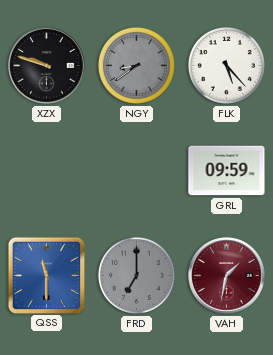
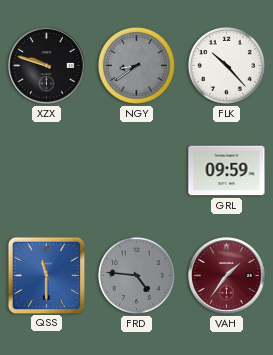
FLK: 5:23 -> 10:23
FRD: 7:00 -> 4:46
VAH: 1:32 -> 1:36
